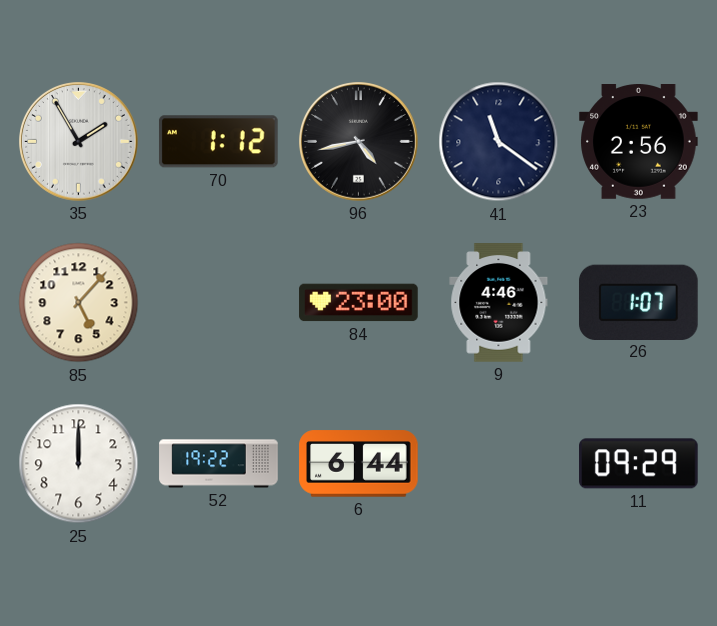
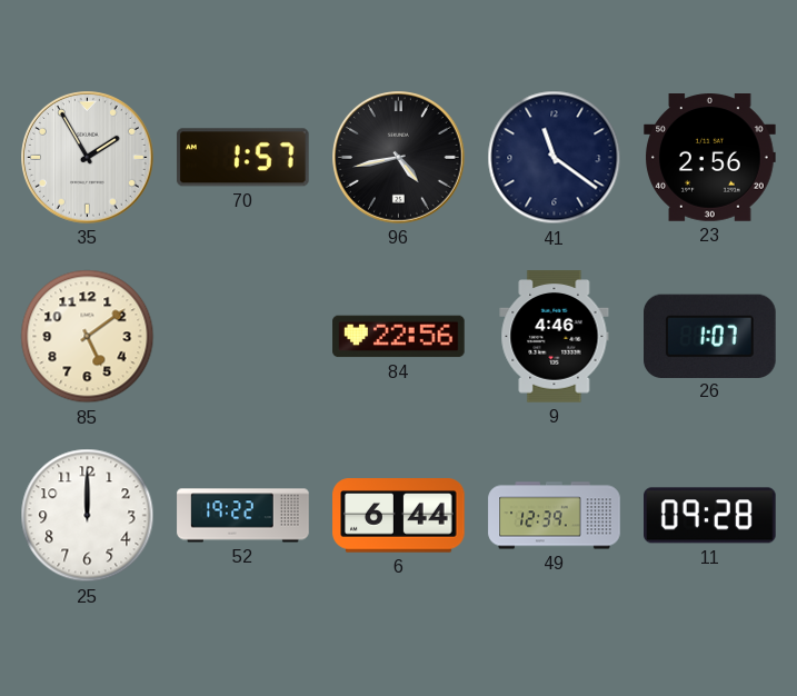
70: 1:12 -> 1:57
85: 5:07 -> 5:09
84: 23:00 -> 22:56
49: none -> 12:39
11: 09:29 -> 09:28
